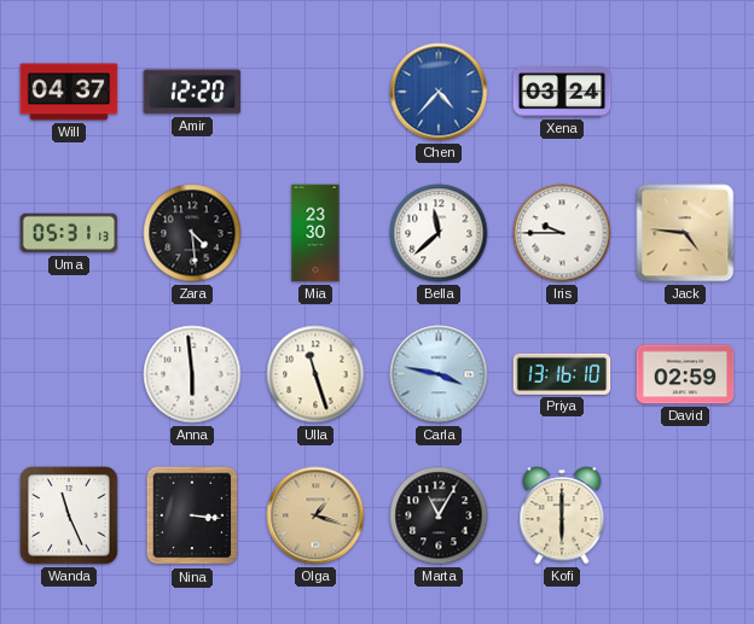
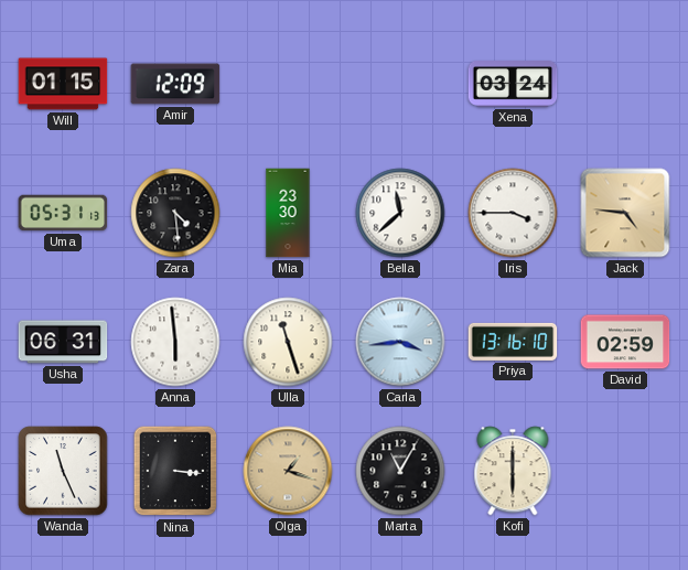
Will: 04:37 -> 01:15
Amir: 12:20 -> 12:09
Chen: 4:37 -> none
Iris: 9:45 -> 3:45
Usha: none -> 06:31
Carla: 3:47 -> 3:44
